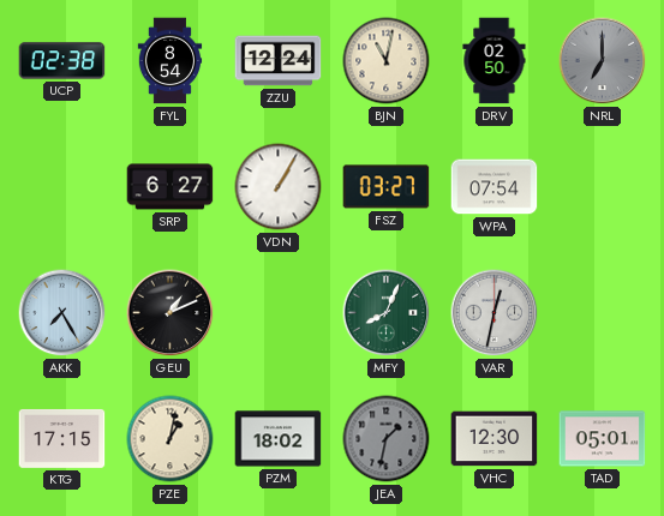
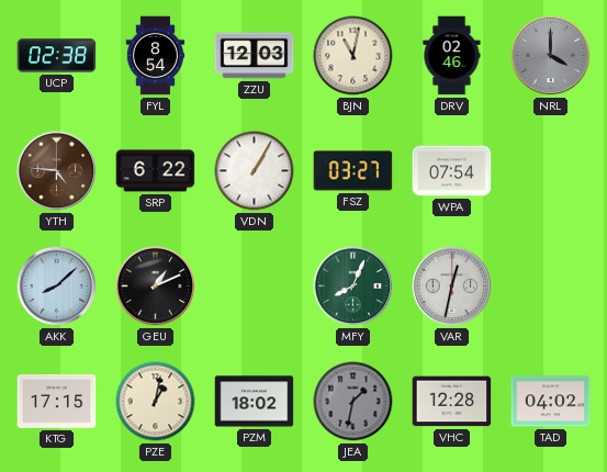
ZZU: 12:24 -> 12:03
DRV: 02:50 -> 02:46
NRL: 7:00 -> 4:00
YTH: none -> 4:46
SRP: 6:27 -> 6:22
AKK: 7:25 -> 8:08
VHC: 12:30 -> 12:28
TAD: 05:01 -> 04:02
